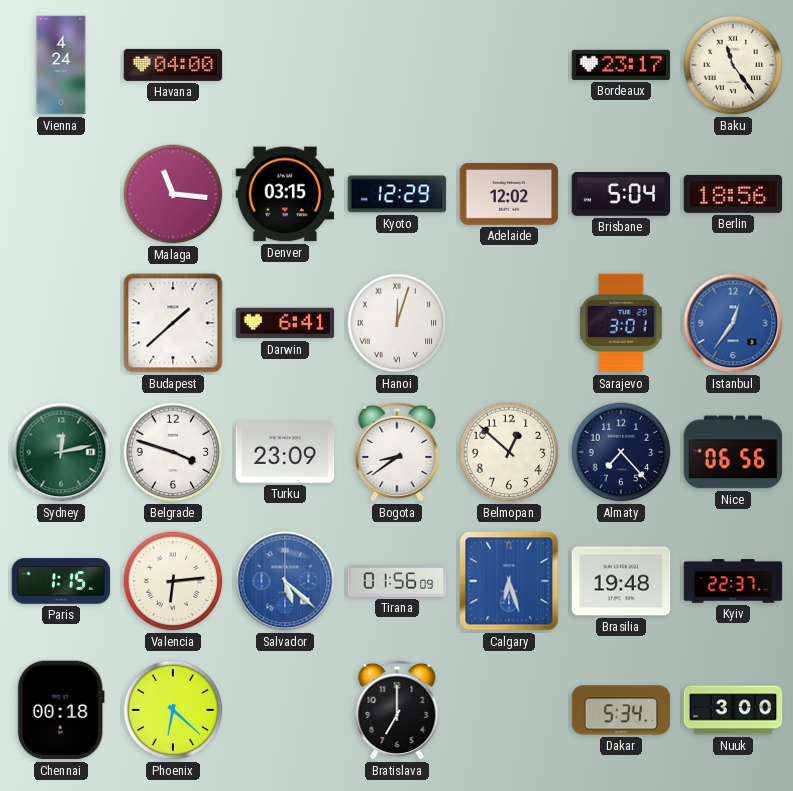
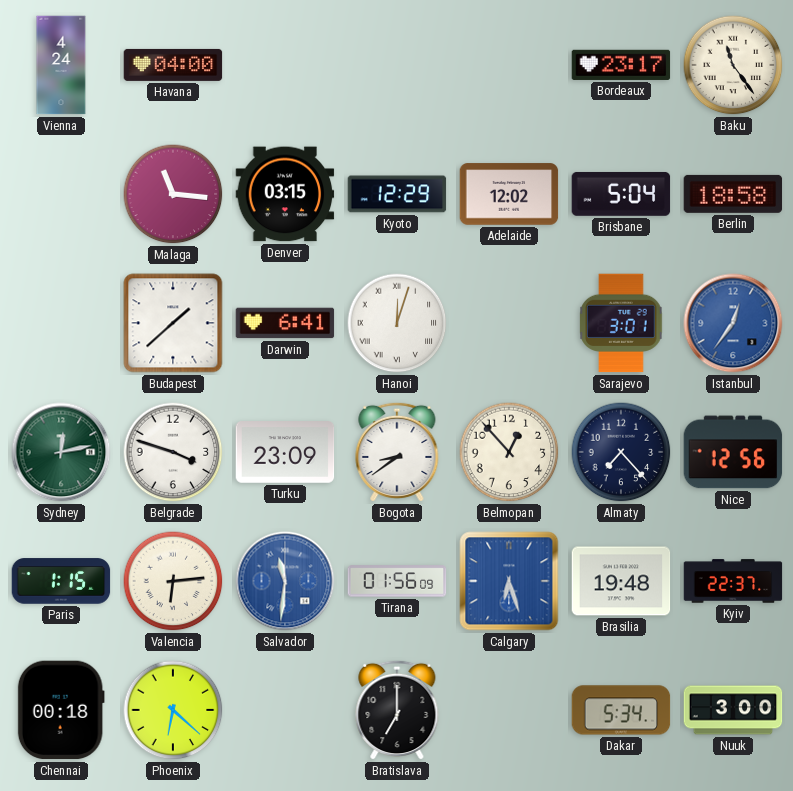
Berlin: 18:56 -> 18:58
Belmopan: 12:52 -> 12:53
Nice: 06:56 -> 12:56
Salvador: 5:22 -> 11:31
